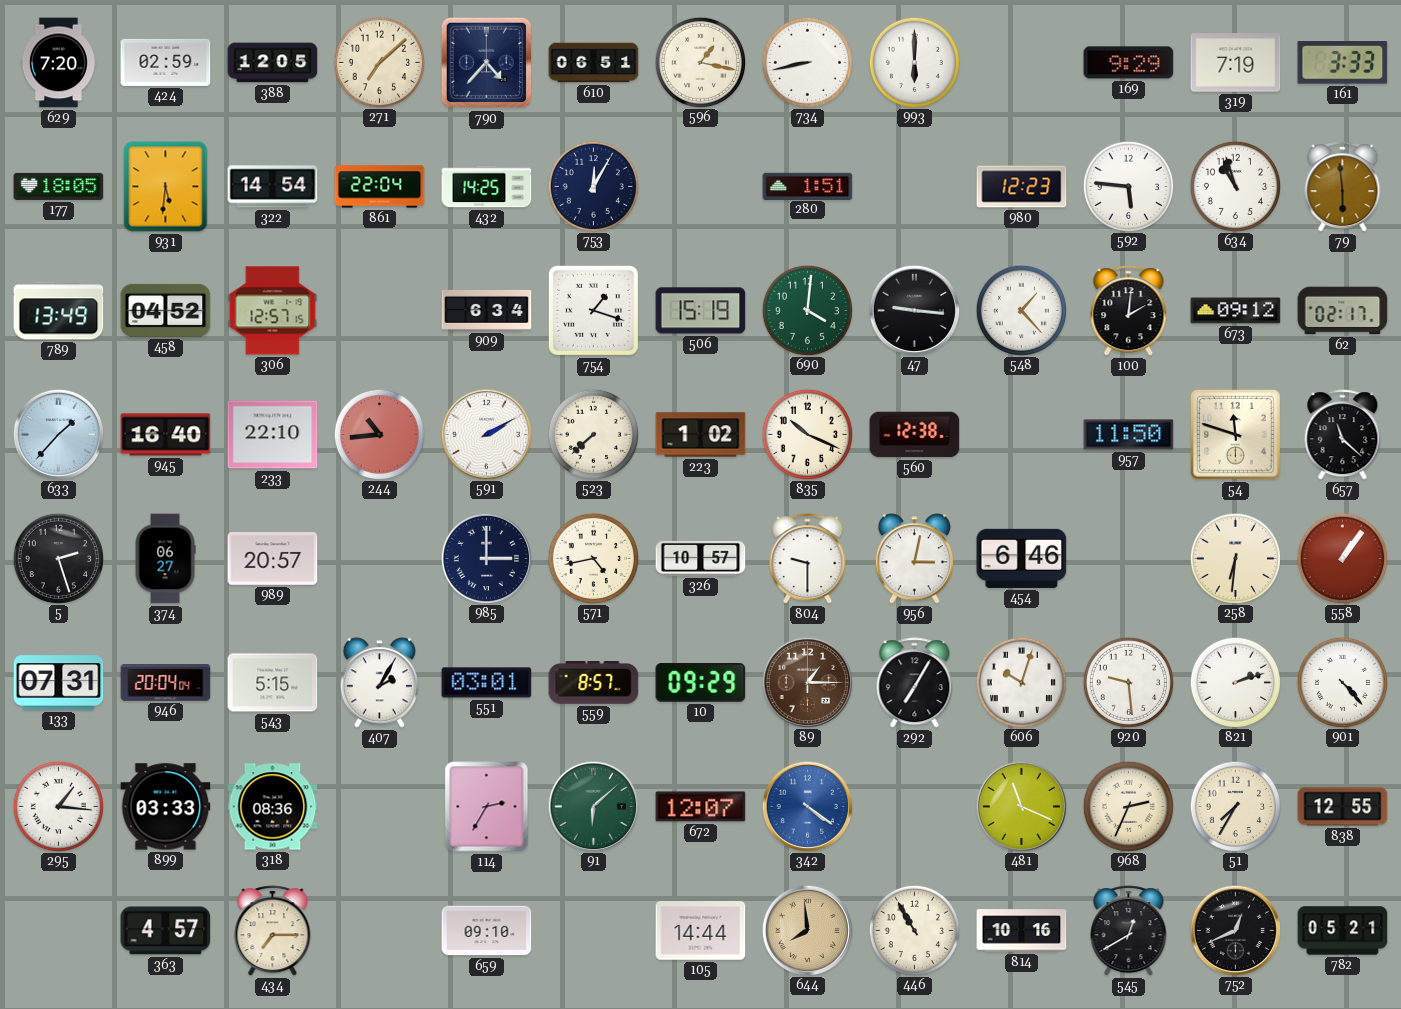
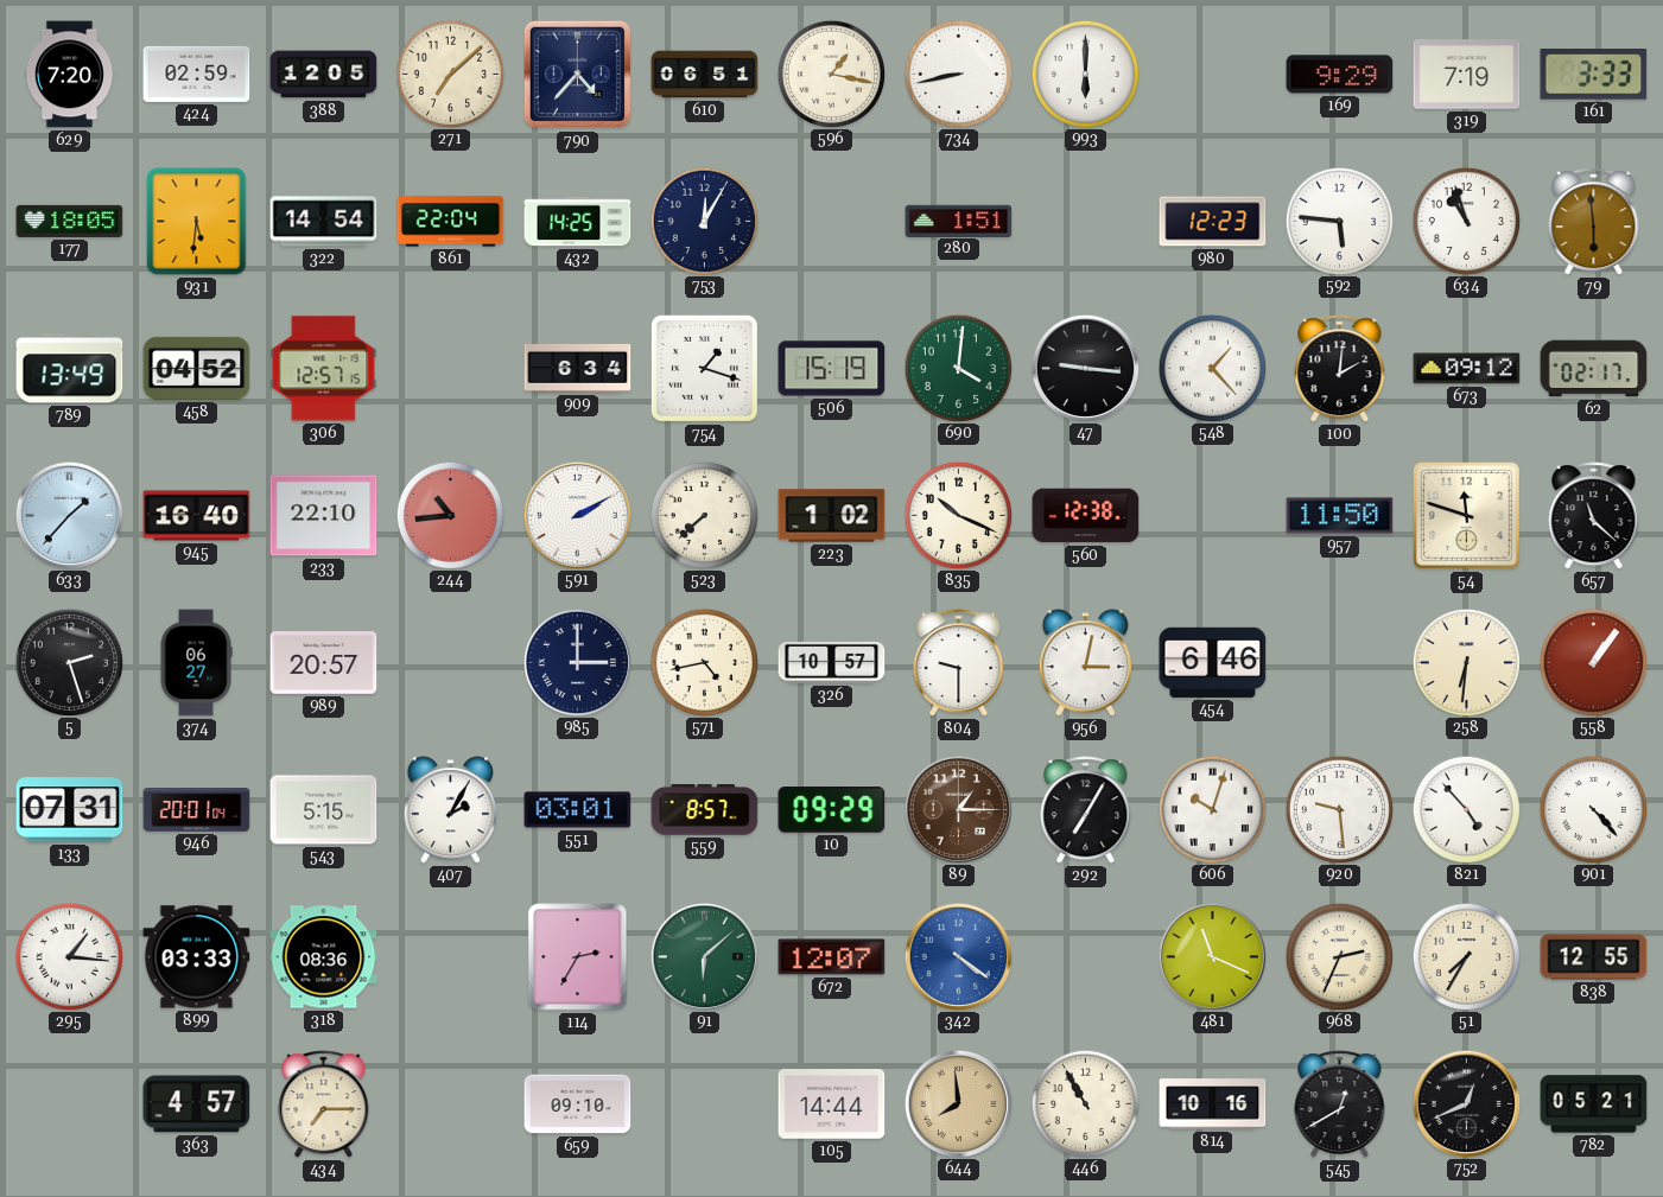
946: 20:04 -> 20:01
821: 2:12 -> 4:53
